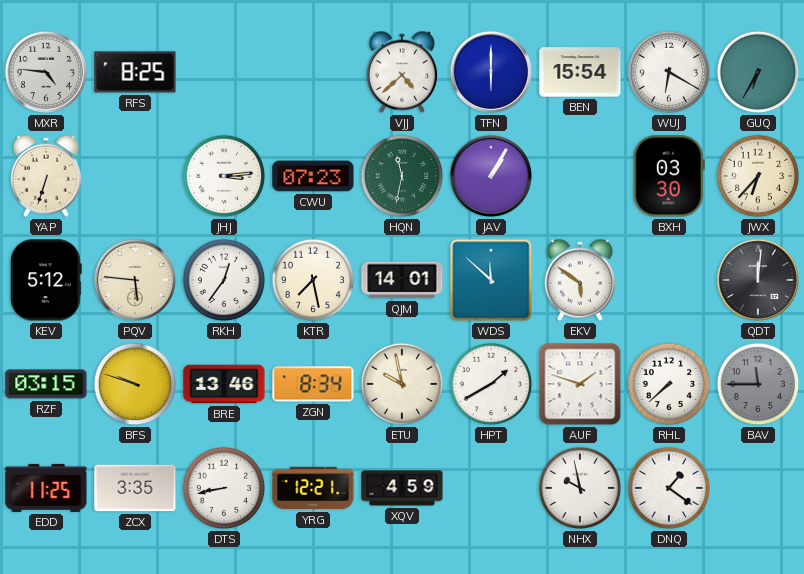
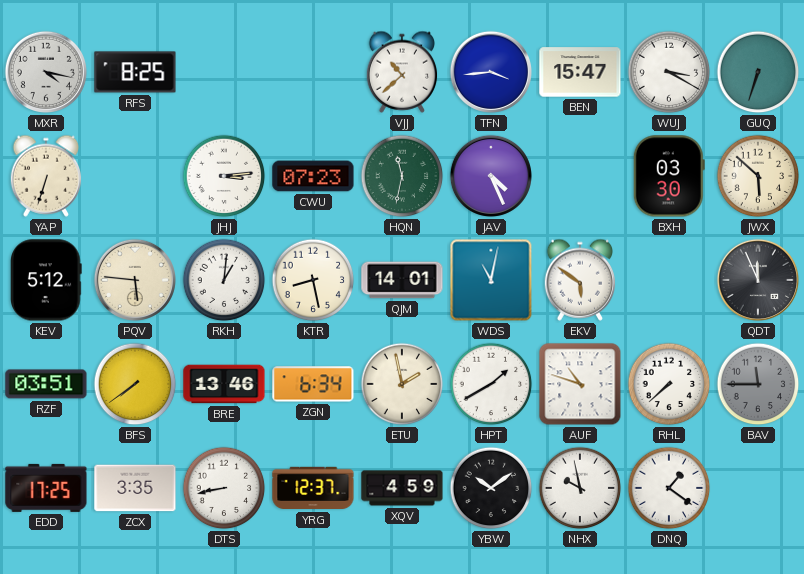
MXR: 4:46 -> 4:17
VJJ: 4:38 -> 10:38
TFN: 6:00 -> 3:44
BEN: 15:54 -> 15:47
WUJ: 6:20 -> 3:20
GUQ: 6:35 -> 6:33
JAV: 1:05 -> 4:26
JWX: 6:37 -> 5:52
RKH: 12:36 -> 1:01
KTR: 7:28 -> 8:28
WDS: 11:52 -> 11:02
QDT: 12:01 -> 11:56
RZF: 03:15 -> 03:51
BFS: 9:48 -> 7:39
ZGN: 8:34 -> 6:34
ETU: 9:58 -> 1:58
AUF: 1:48 -> 10:48
EDD: 11:25 -> 17:25
YRG: 12:21 -> 12:37
YBW: none -> 10:09
